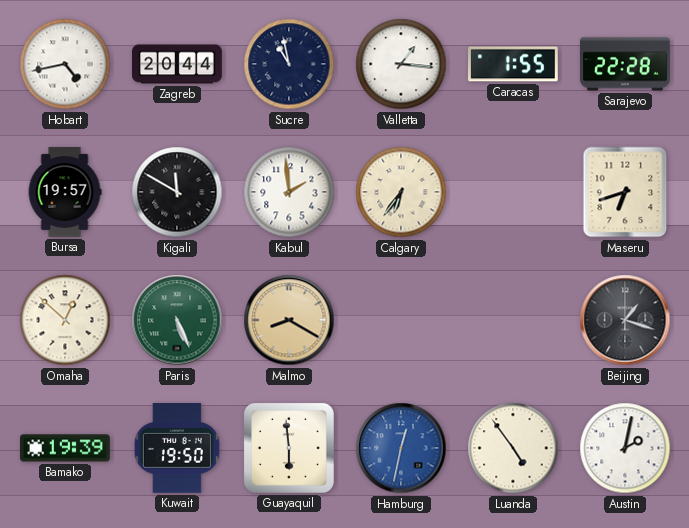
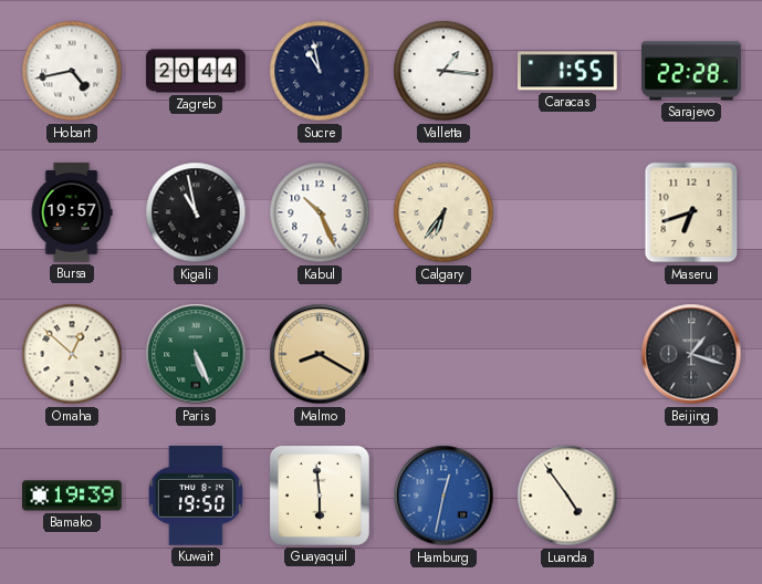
Kigali: 11:50 -> 10:58
Kabul: 1:59 -> 10:26
Austin: 2:02 -> none
